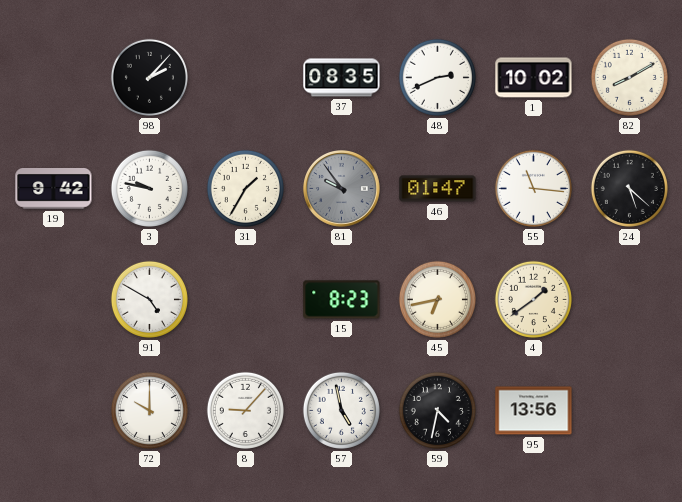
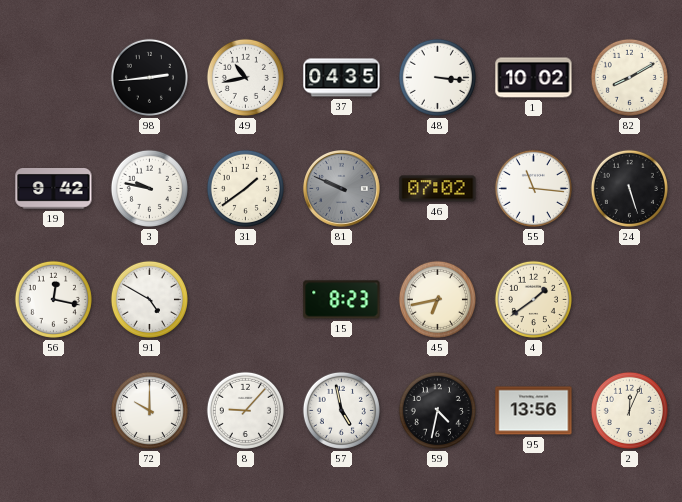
98: 2:07 -> 2:44
49: none -> 10:43
37: 08:35 -> 04:35
48: 2:41 -> 3:16
31: 1:35 -> 1:39
81: 9:54 -> 9:49
46: 01:47 -> 07:02
24: 5:22 -> 5:27
56: none -> 12:17
2: none -> 12:04
